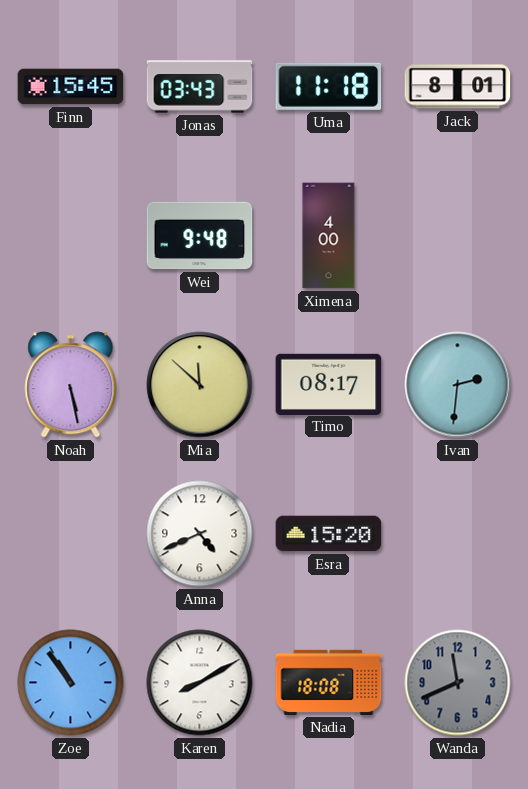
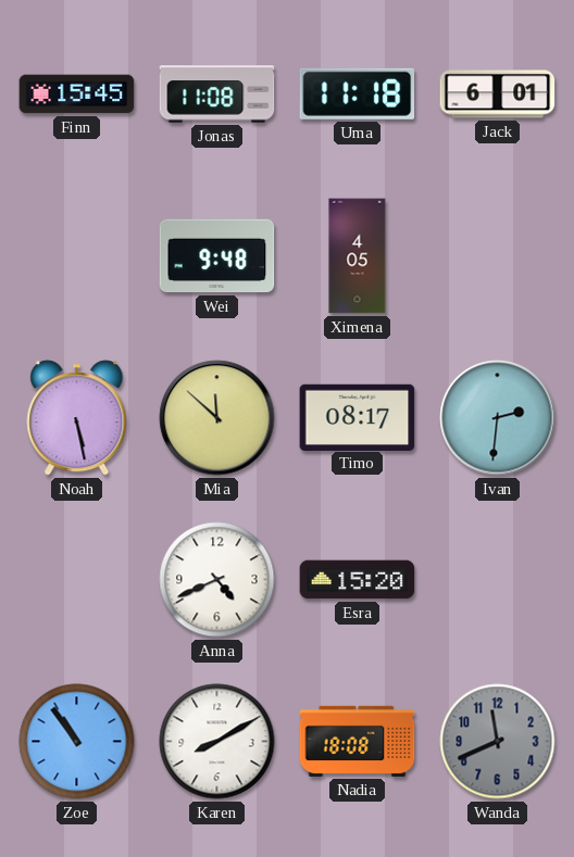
Jonas: 03:43 -> 11:08
Jack: 8:01 -> 6:01
Ximena: 4:00 -> 4:05
